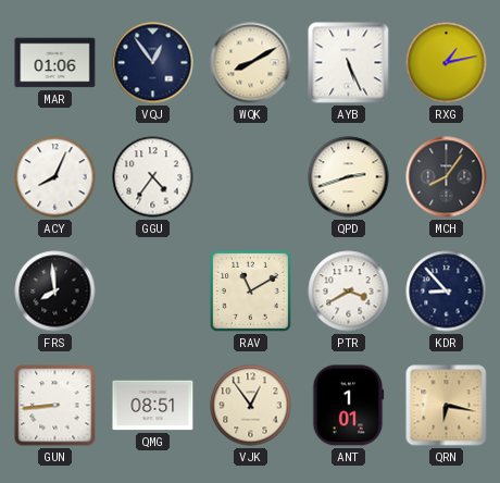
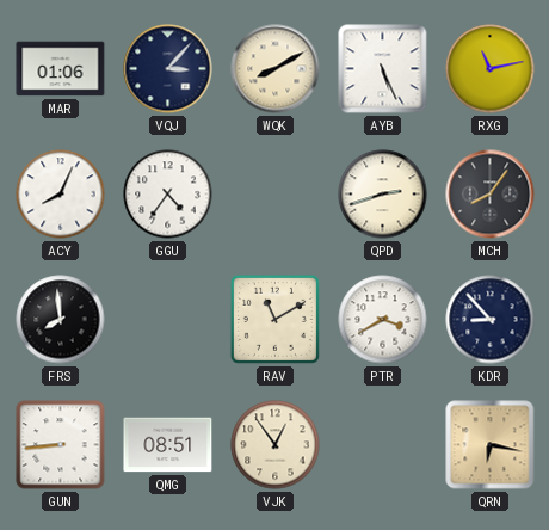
VQJ: 12:54 -> 3:07
RXG: 1:13 -> 11:13
ANT: 1:01 -> none
